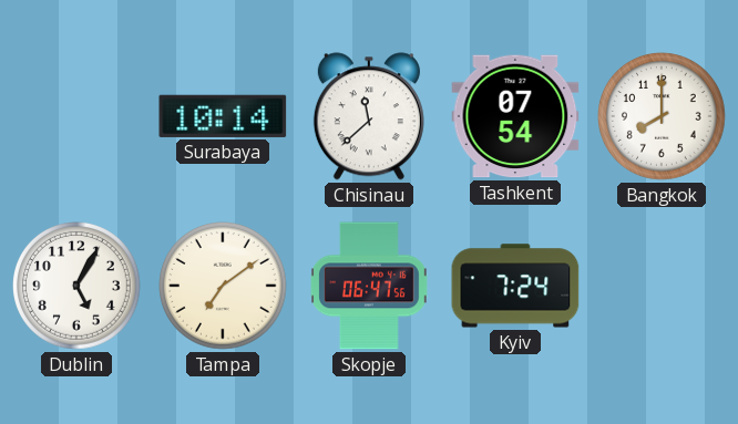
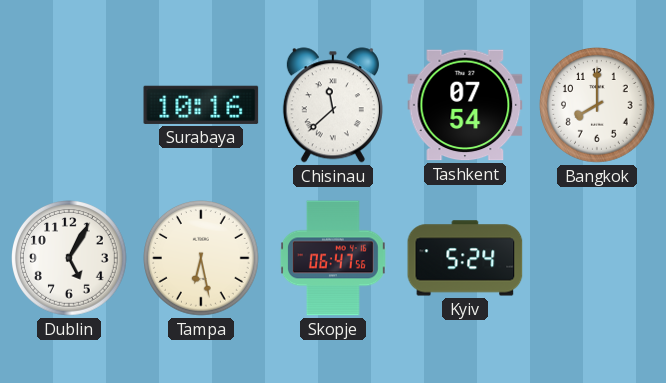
Surabaya: 10:14 -> 10:16
Tampa: 7:09 -> 6:28
Kyiv: 7:24 -> 5:24
